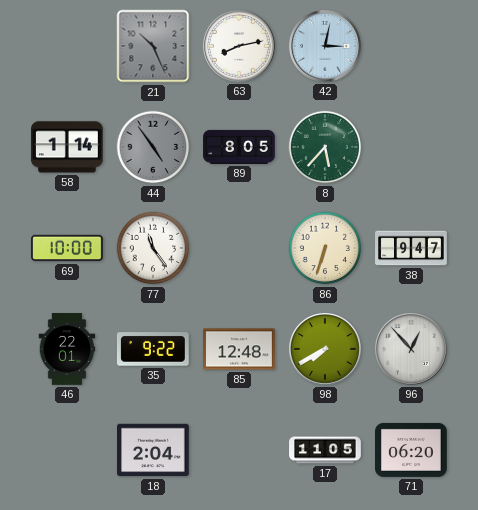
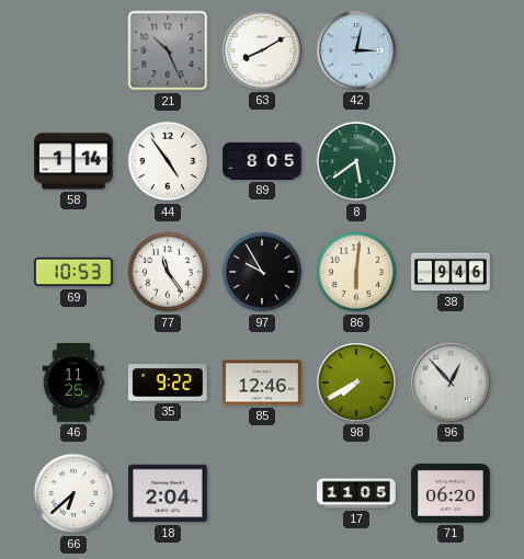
63: 8:13 -> 8:10
44 dial: grey -> white
8: 5:37 -> 5:39
69: 10:00 -> 10:53
97: none -> 9:55
86: 6:33 -> 6:01
38: 9:47 -> 9:46
46: 22:01 -> 11:25
85: 12:48 -> 12:46
66: none -> 6:38
